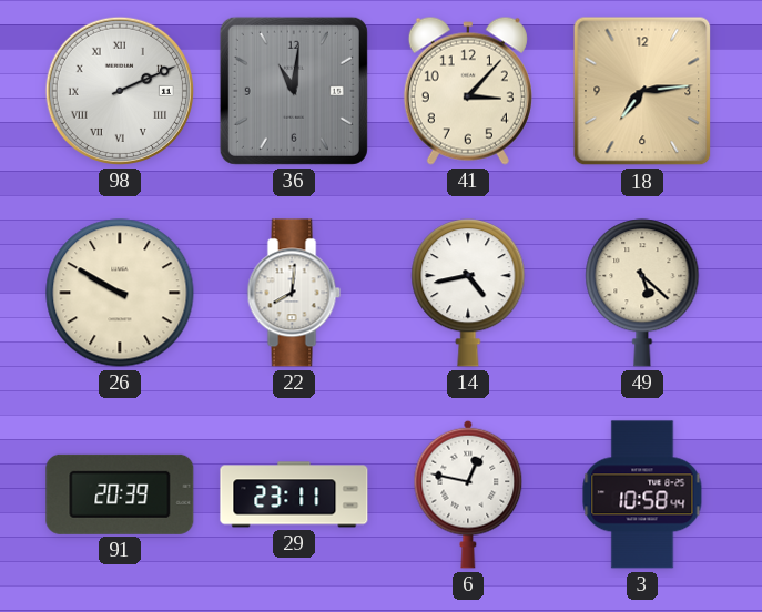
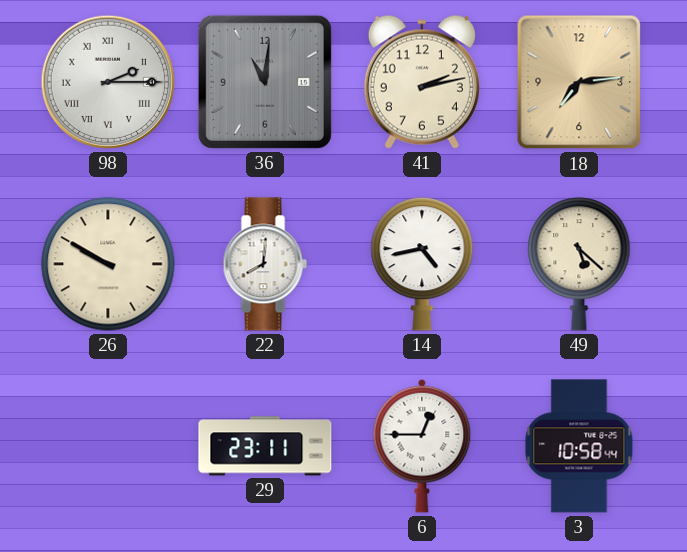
98: 2:11 -> 2:15
41: 3:07 -> 2:13
91: 20:39 -> none
6: 12:47 -> 12:45
